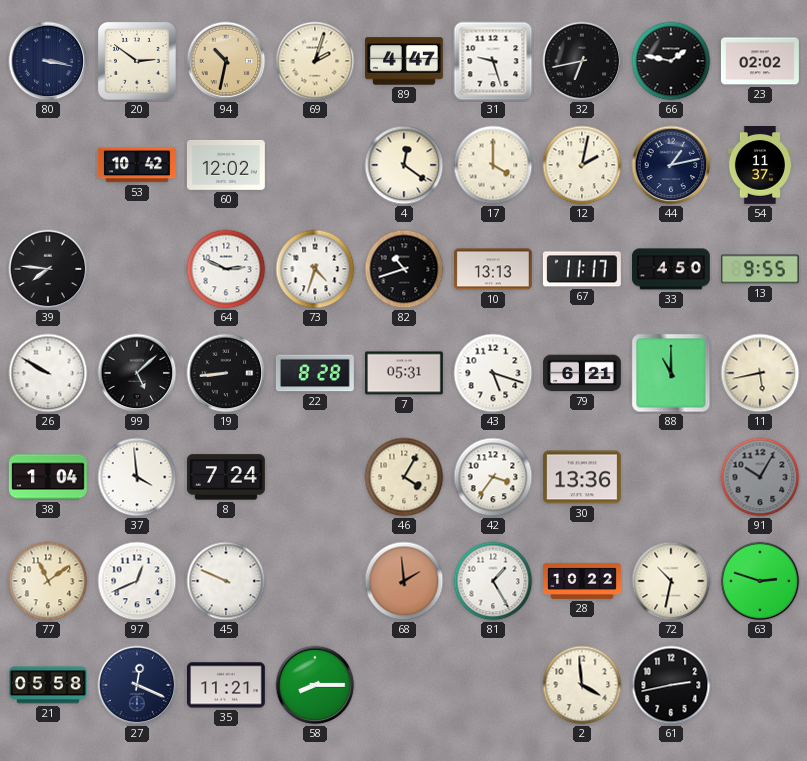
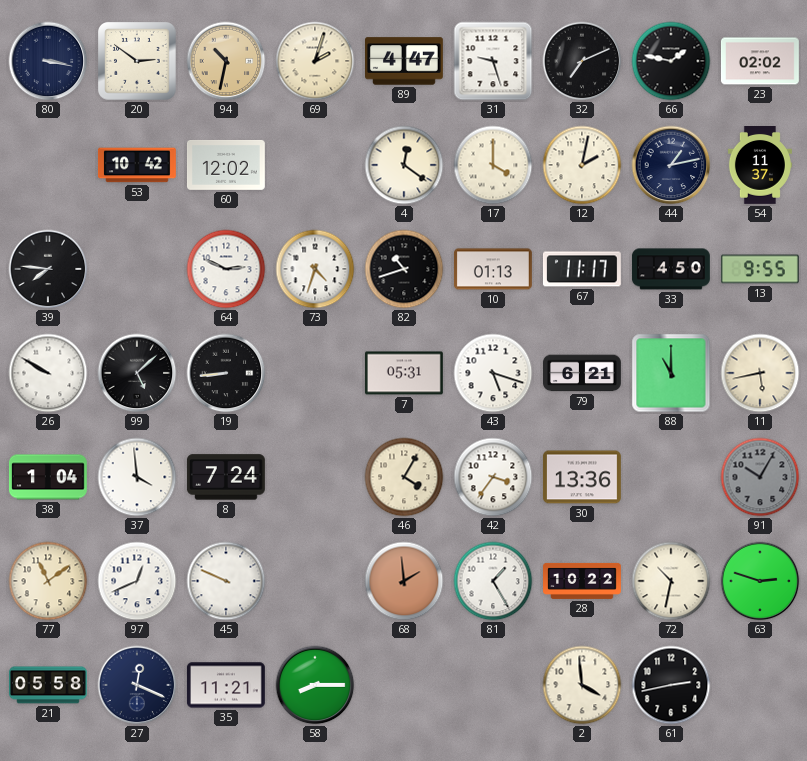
32: 6:43 -> 7:11
10: 13:13 -> 01:13
22: 8:28 -> none
